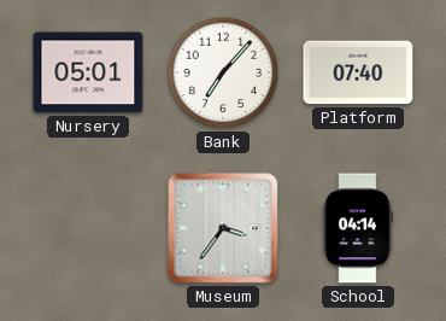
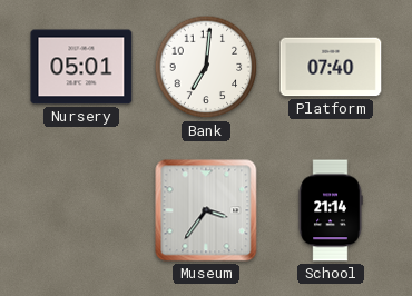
Bank: 7:07 -> 7:01
School: 04:14 -> 21:14
